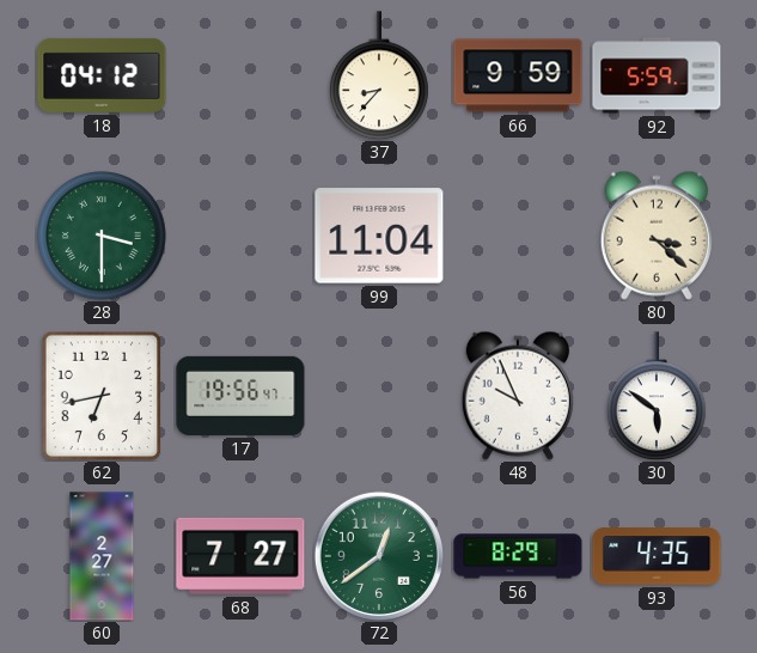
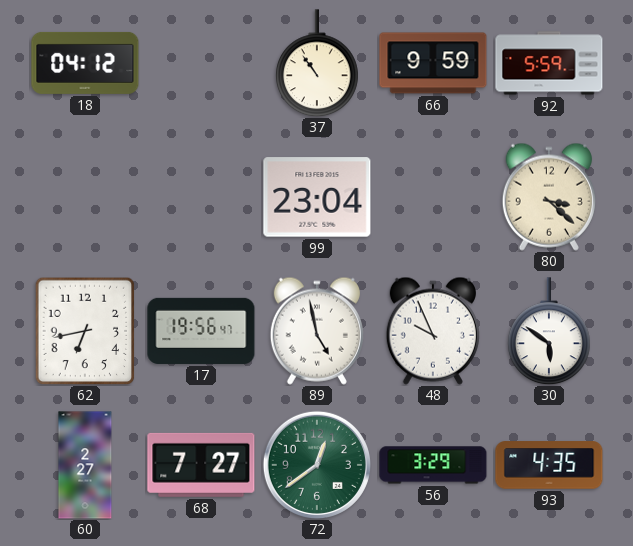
37: 8:37 -> 10:54
28: 3:30 -> none
99: 11:04 -> 23:04
89: none -> 4:58
56: 8:29 -> 3:29
